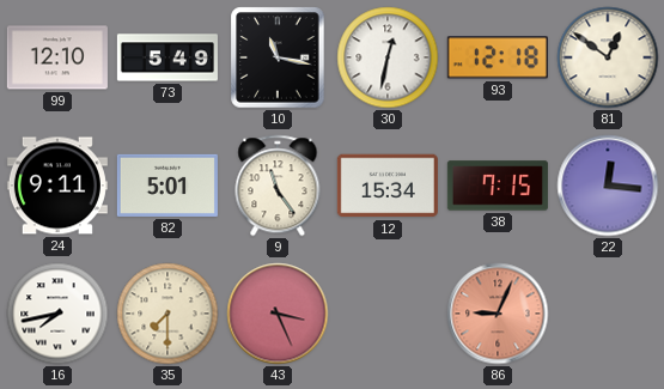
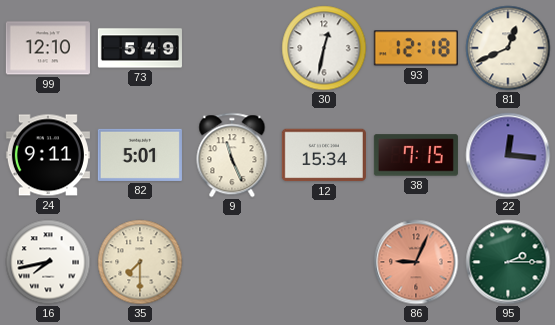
10: 11:17 -> none
81: 12:51 -> 12:41
9: 11:24 -> 11:26
43: 3:26 -> none
95: none -> 2:15
